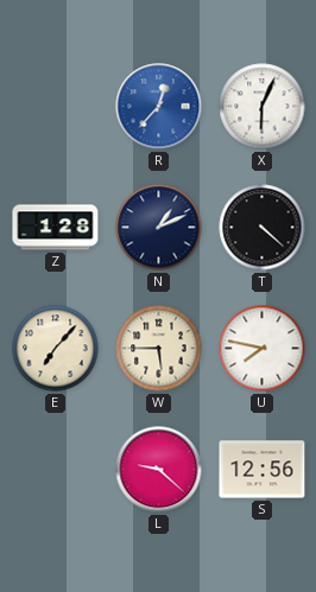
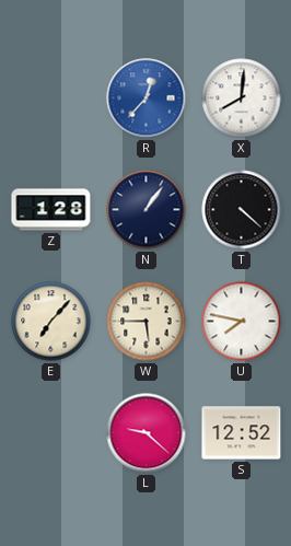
X: 6:04 -> 8:01
N: 1:11 -> 1:06
S: 12:56 -> 12:52
